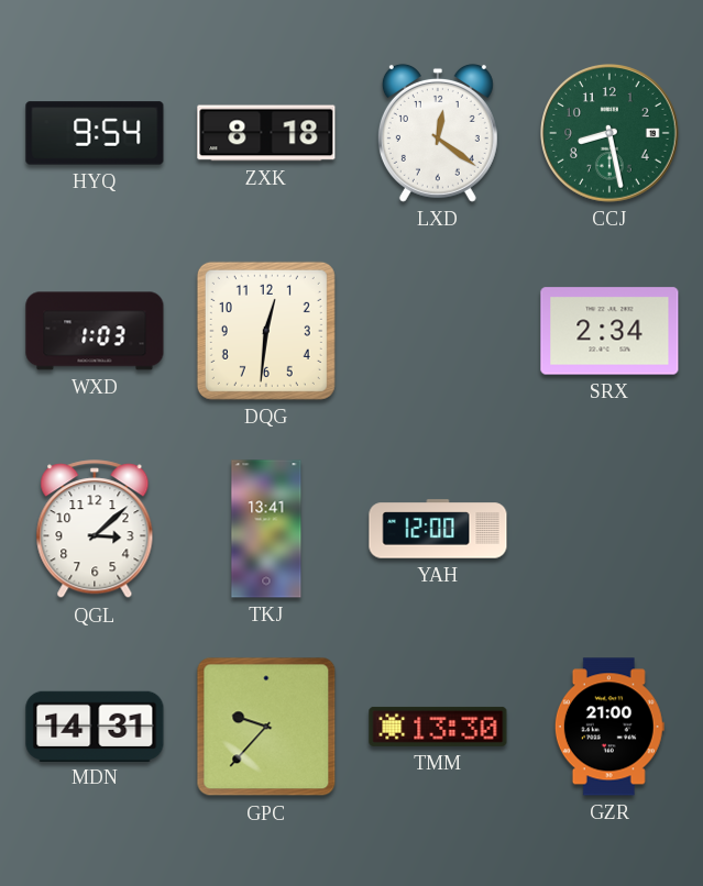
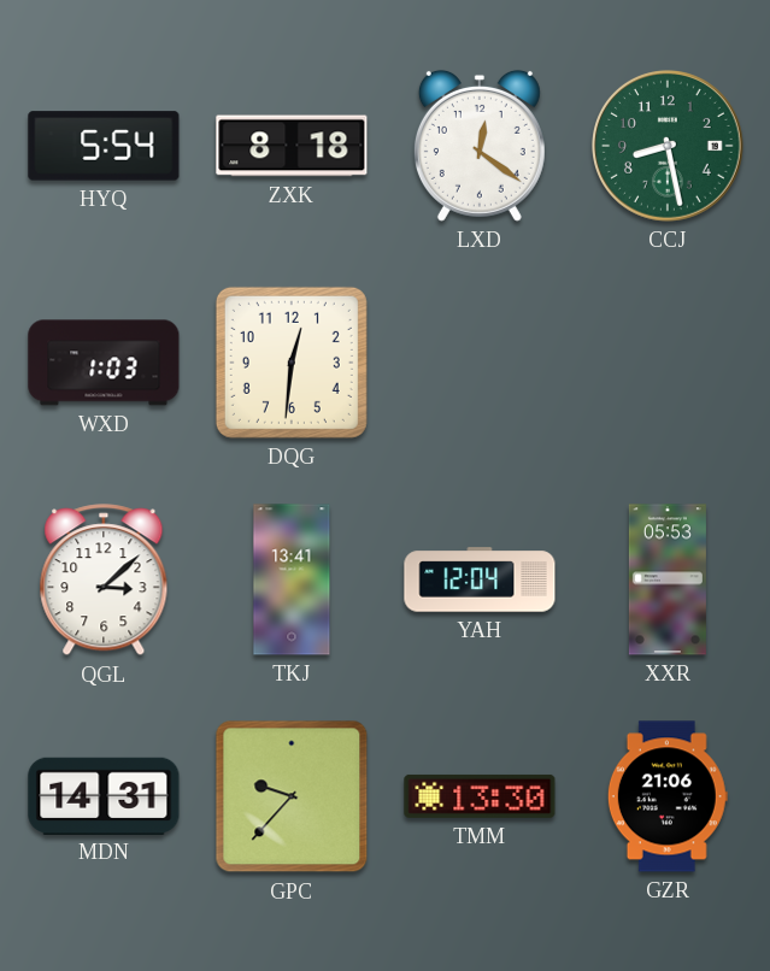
HYQ: 9:54 -> 5:54
SRX: 2:34 -> none
YAH: 12:00 -> 12:04
XXR: none -> 05:53
GZR: 21:00 -> 21:06
